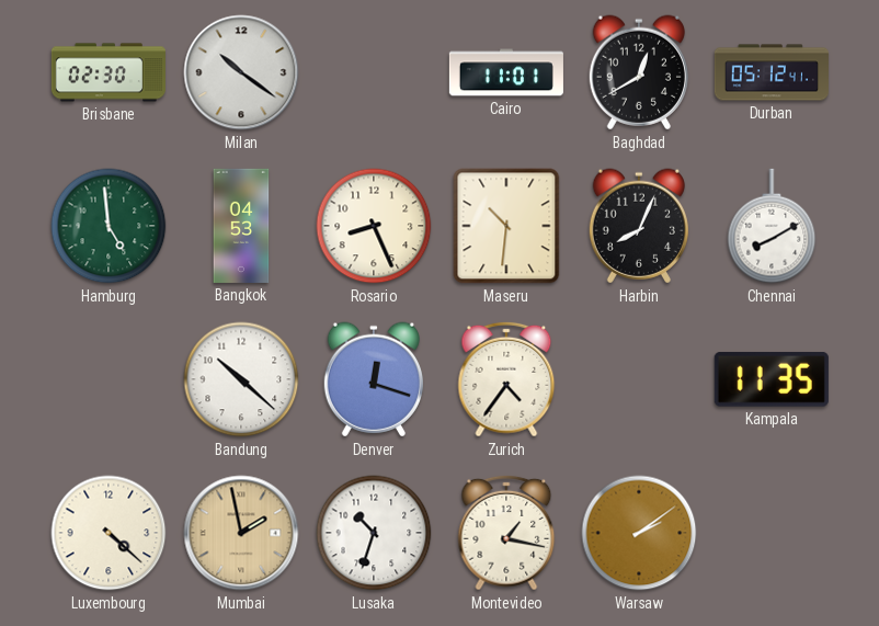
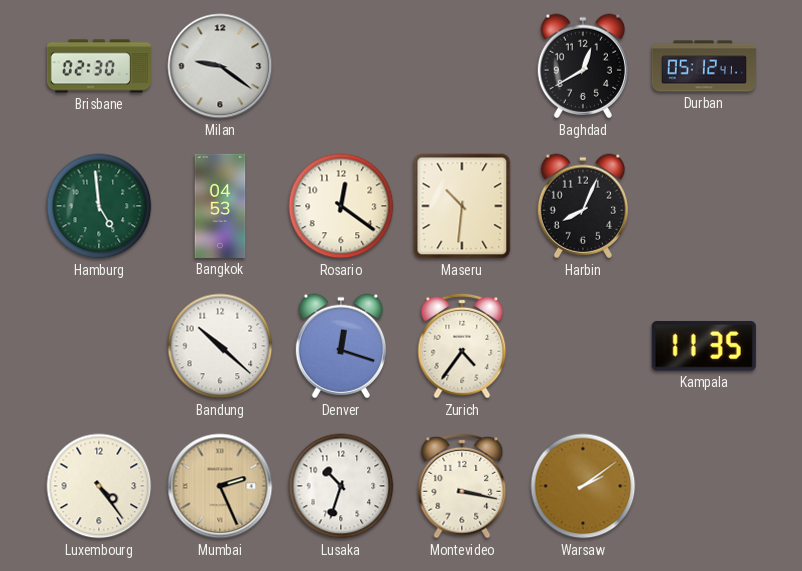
Milan: 10:21 -> 9:21
Cairo: 11:01 -> none
Rosario: 8:26 -> 12:21
Chennai: 8:10 -> none
Luxembourg: 4:22 -> 4:24
Mumbai: 1:58 -> 2:26
Montevideo: 1:17 -> 3:17
